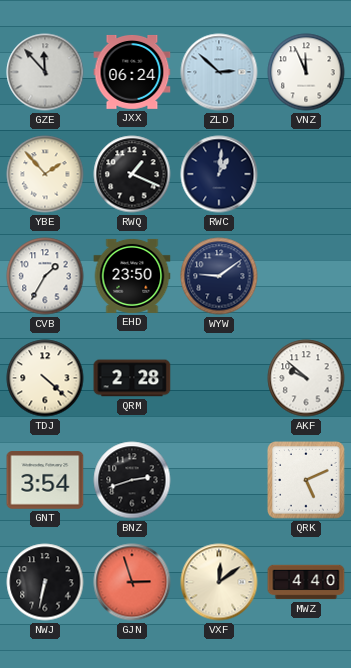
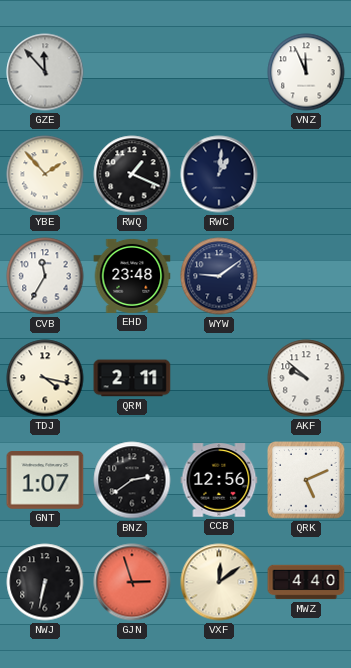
JXX: 06:24 -> none
ZLD: 2:52 -> none
CVB: 1:35 -> 11:35
EHD: 23:50 -> 23:48
TDJ: 4:22 -> 4:17
QRM: 2:28 -> 2:11
GNT: 3:54 -> 1:07
BNZ: 2:42 -> 2:39
CCB: none -> 12:56
